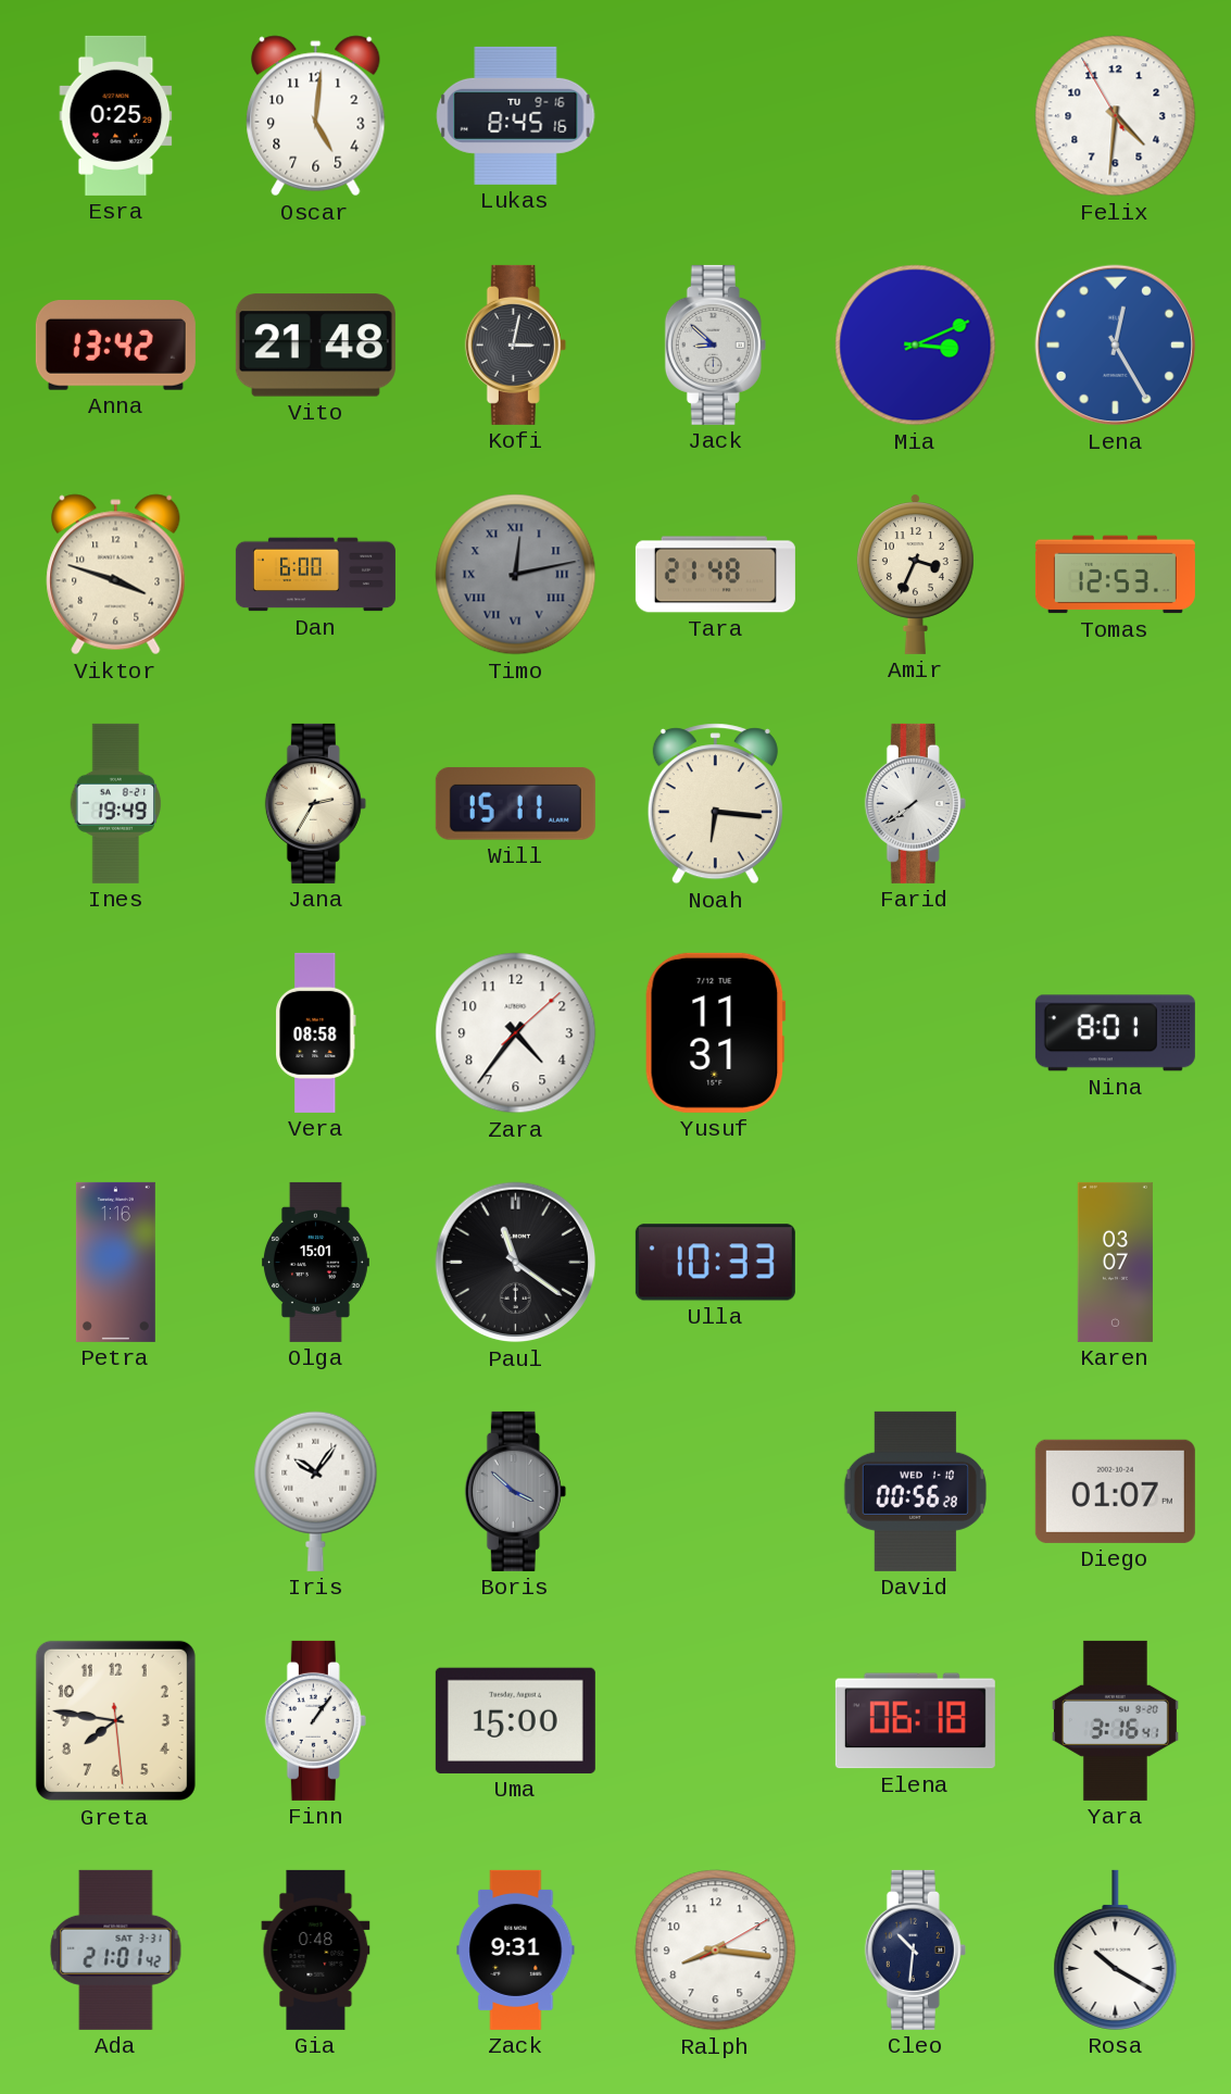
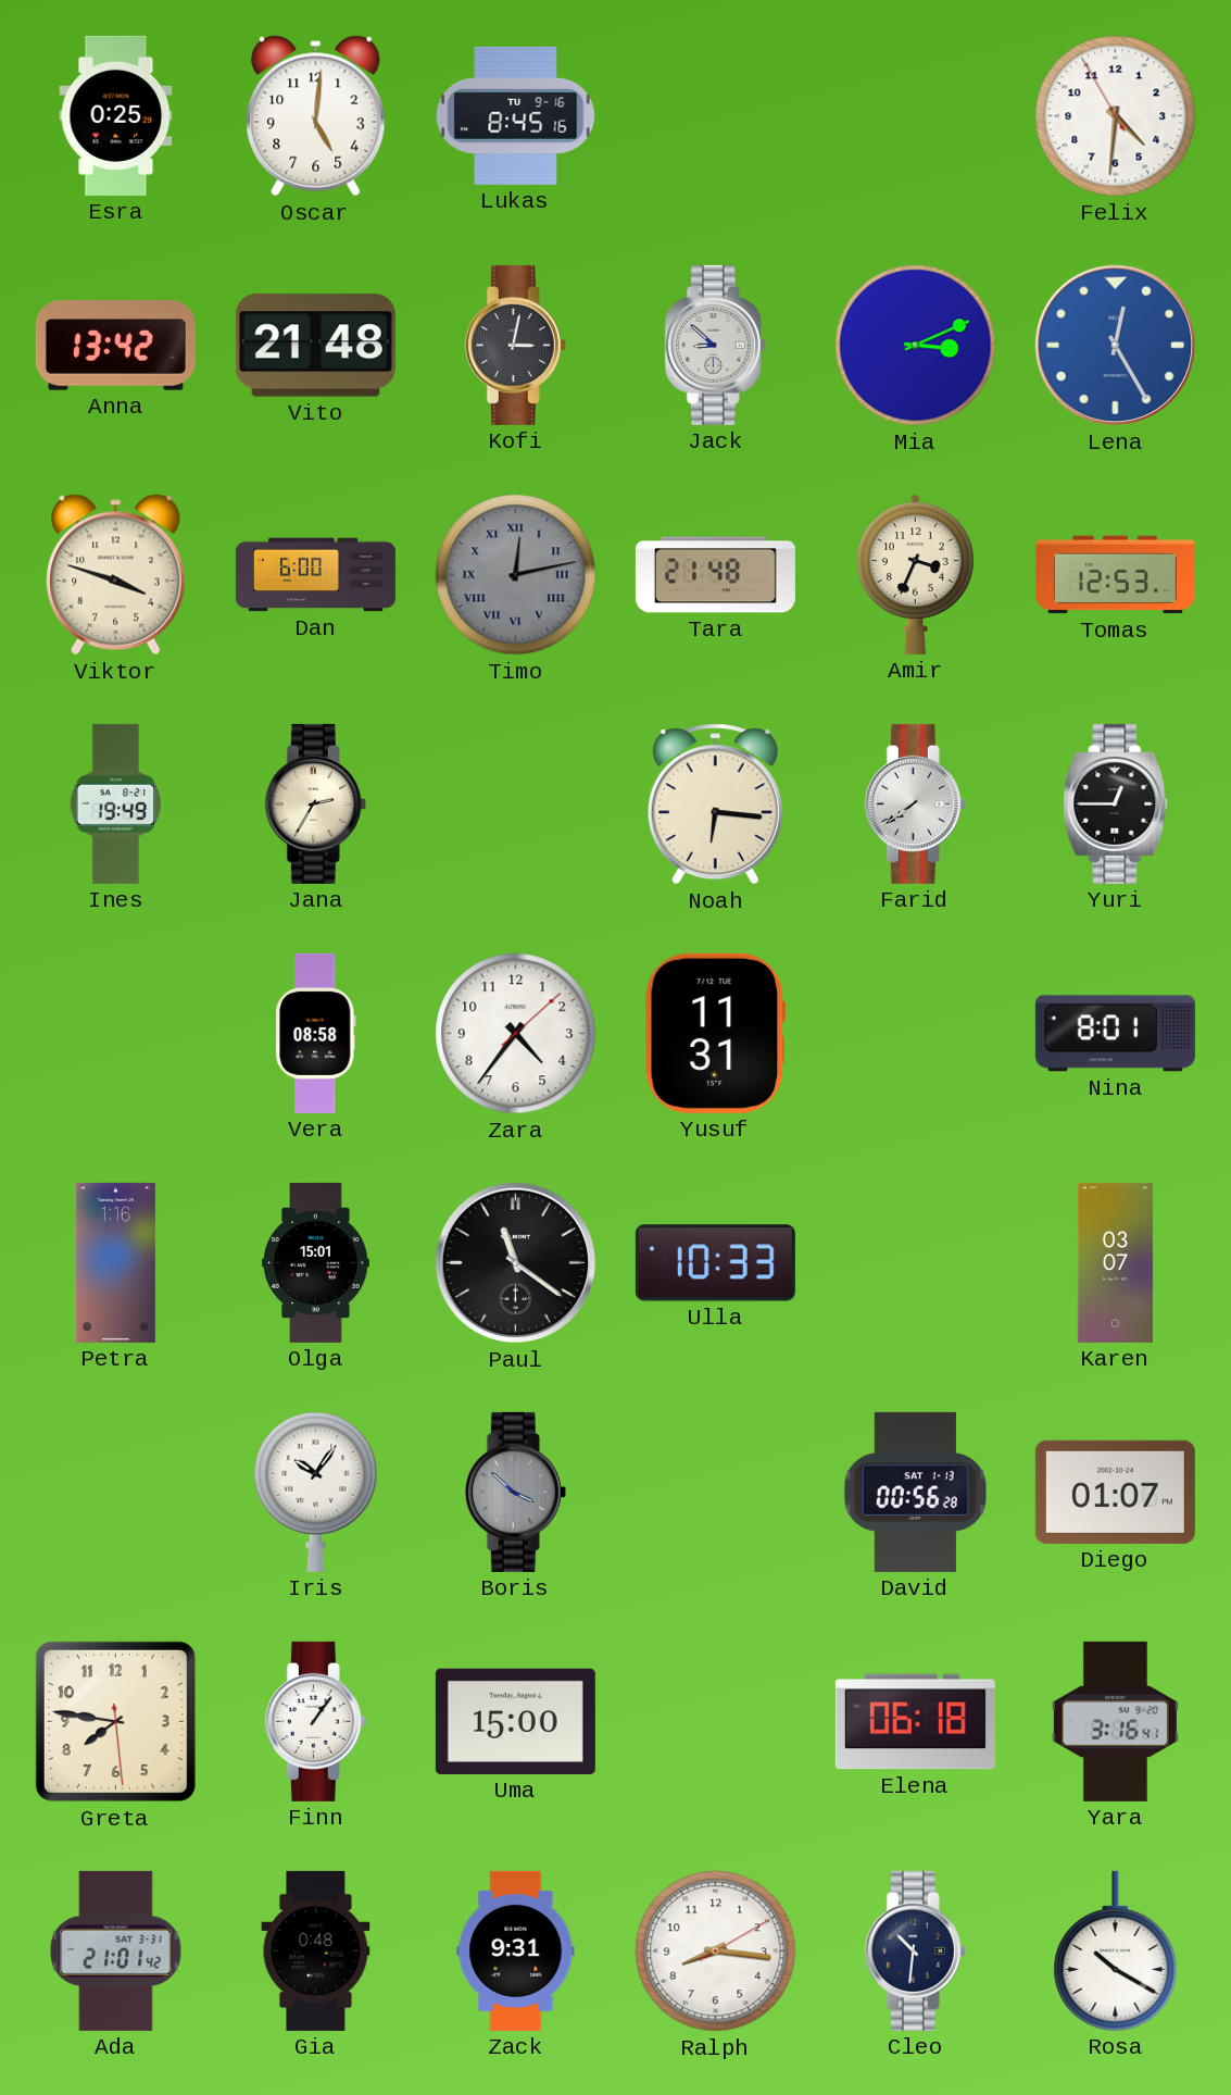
Will: 15:11 -> none
Yuri: none -> 12:45
David date: WED 1-10 -> SAT 1-13
